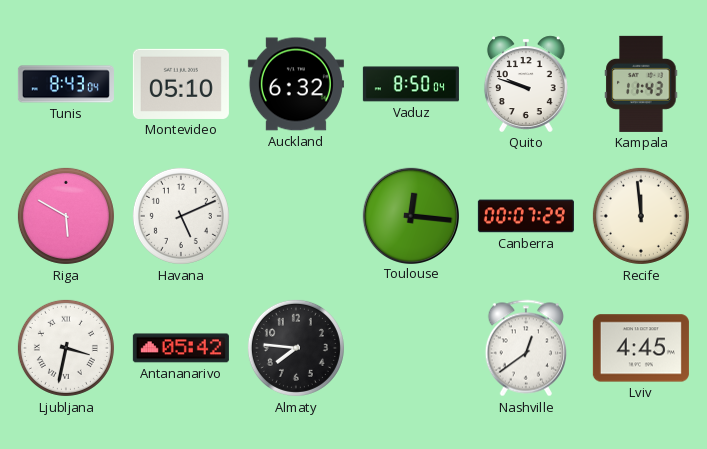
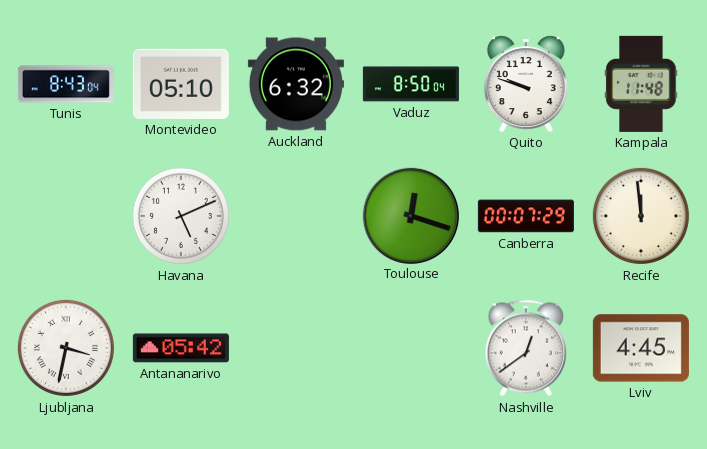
Kampala: 11:43 -> 11:48
Riga: 5:50 -> none
Toulouse: 12:16 -> 12:18
Almaty: 7:46 -> none
